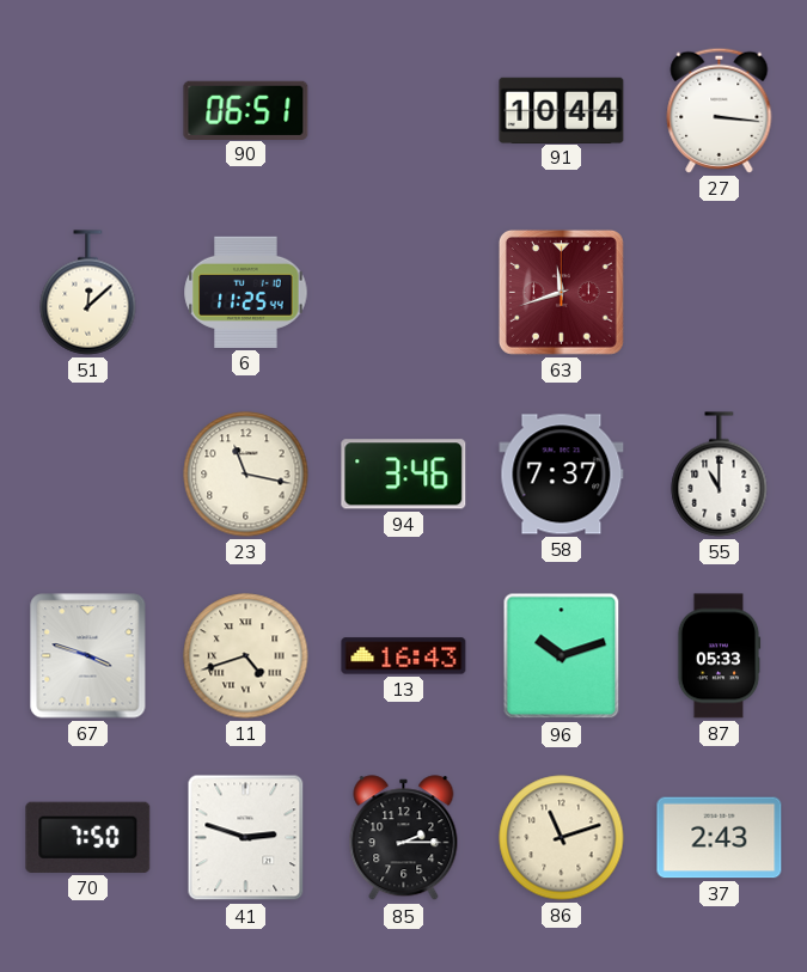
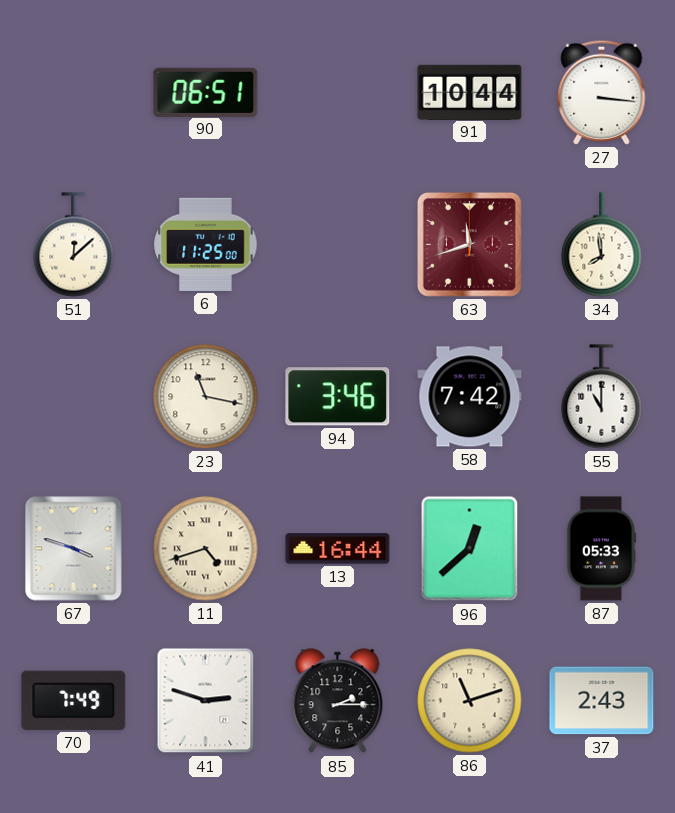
6: 11:25:44 -> 11:25:00
34: none -> 7:59
58: 7:37 -> 7:42
13: 16:43 -> 16:44
96: 10:12 -> 12:38
70: 7:50 -> 7:49
